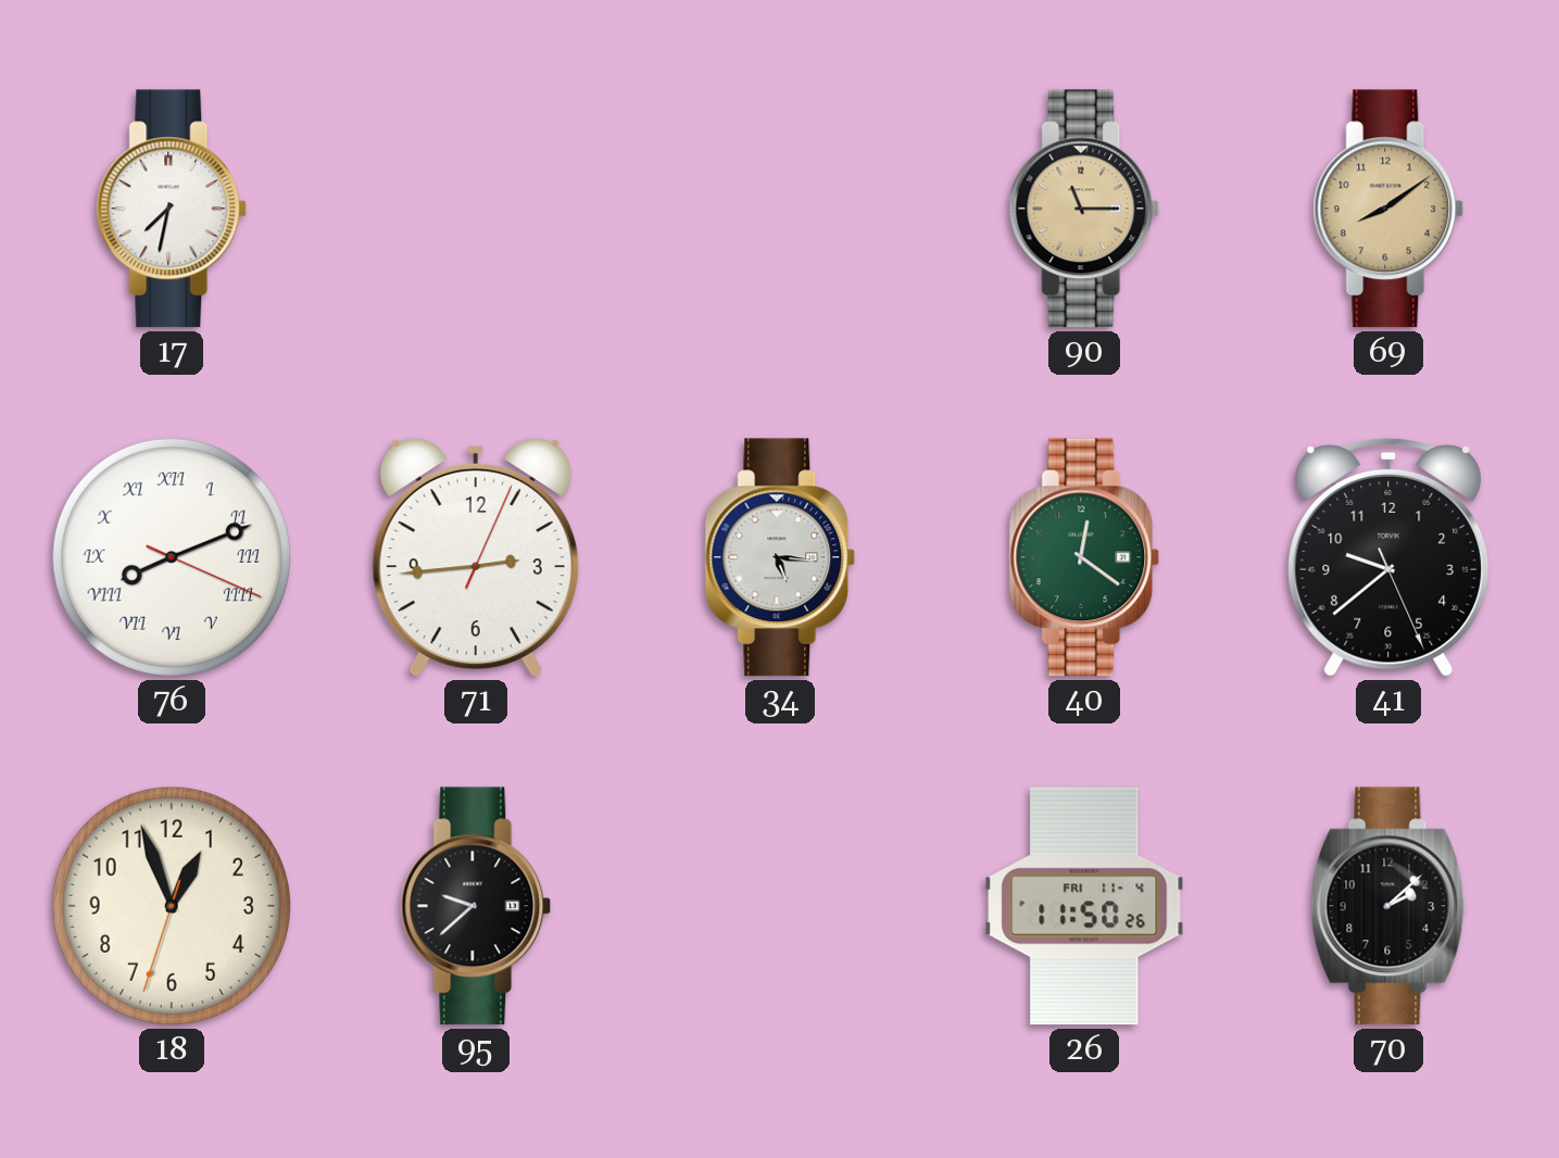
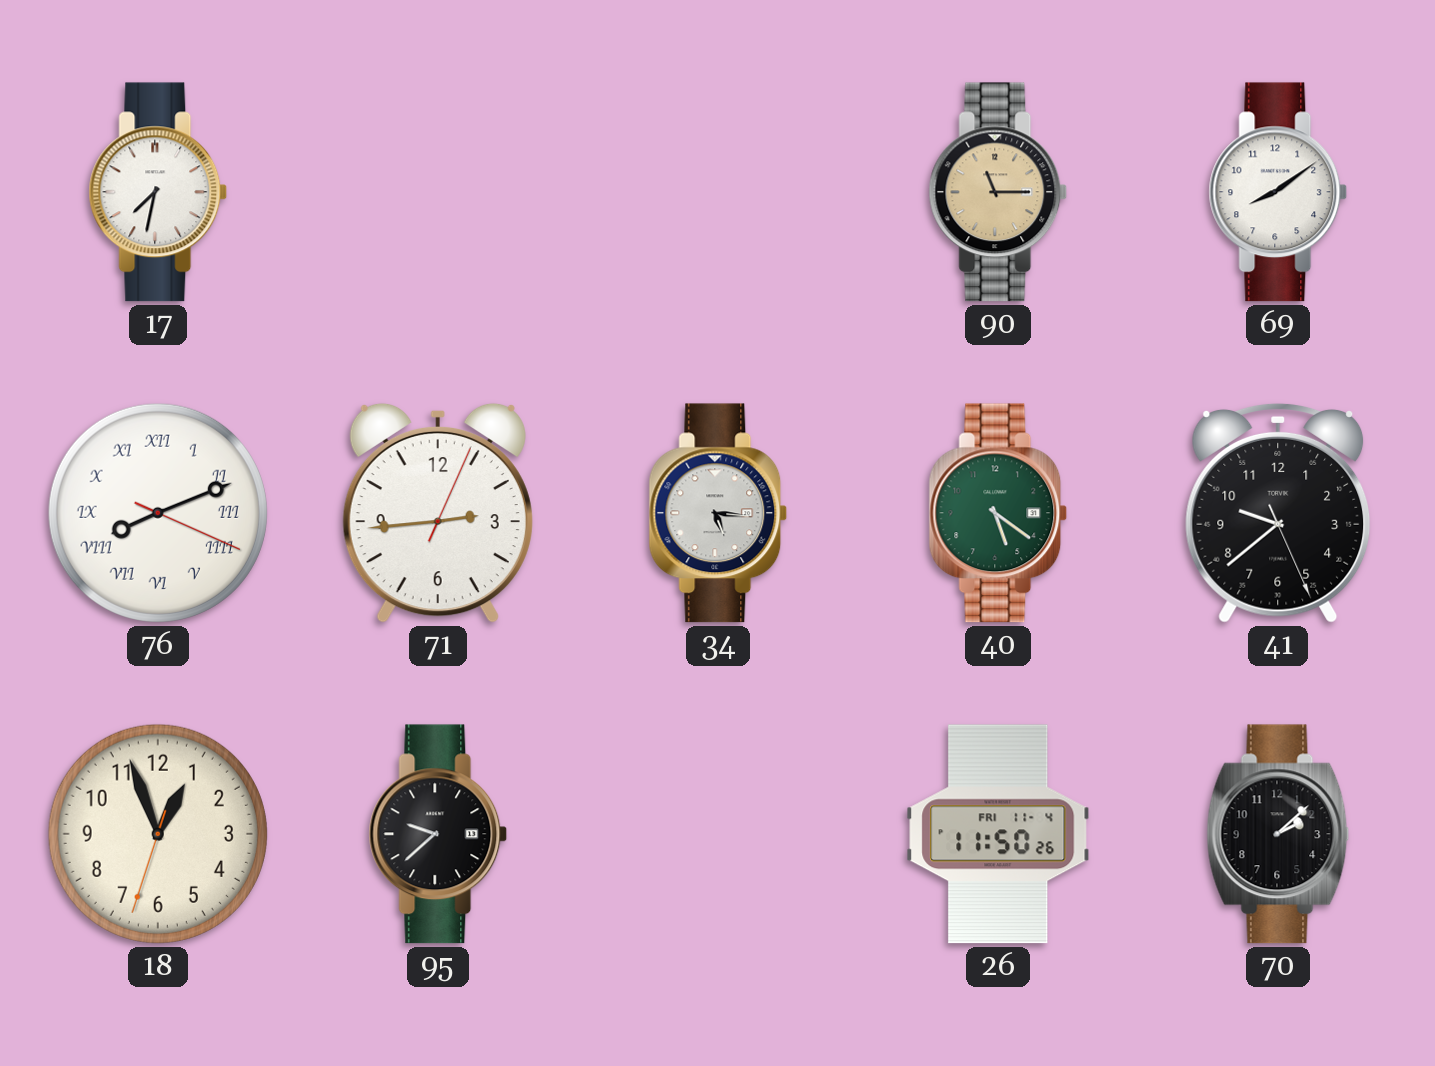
69 dial: champagne -> white
40: 12:21 -> 5:21
